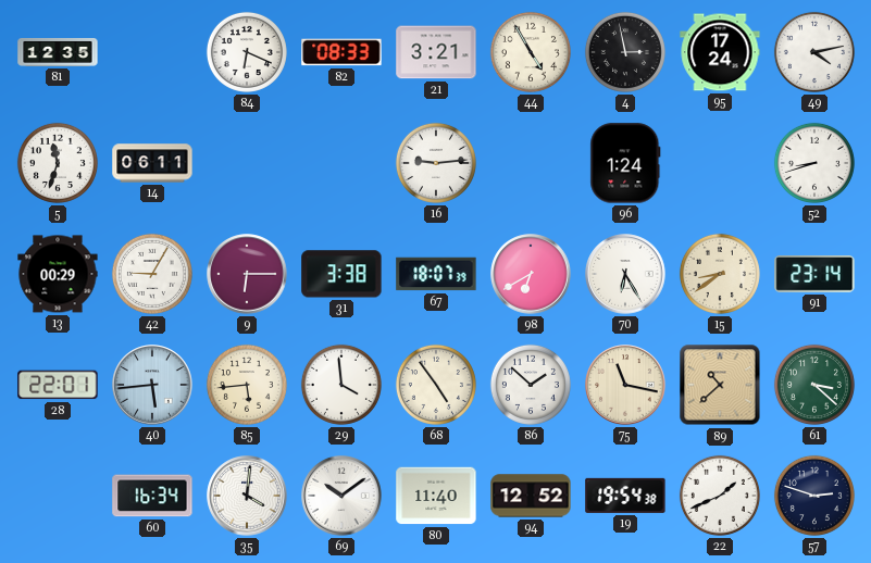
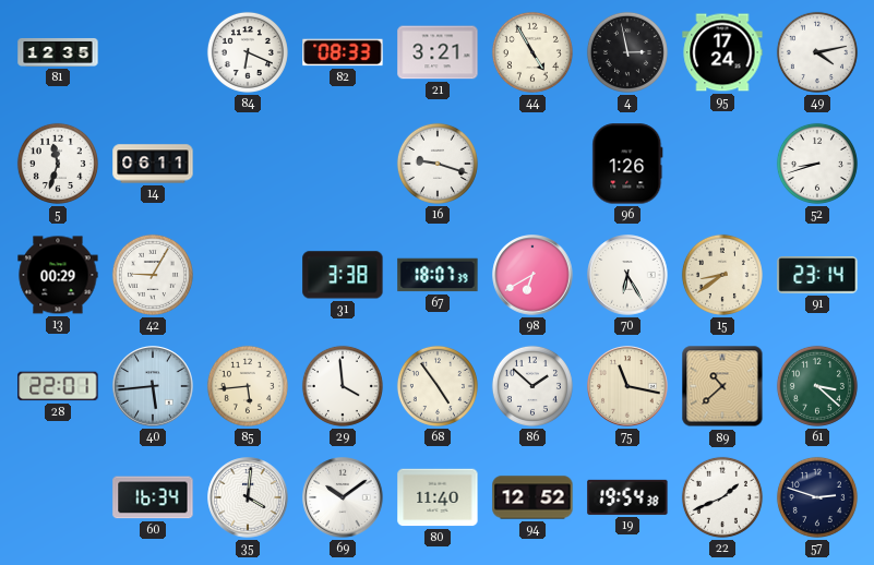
16: 9:14 -> 9:18
96: 1:24 -> 1:26
9: 6:15 -> none
